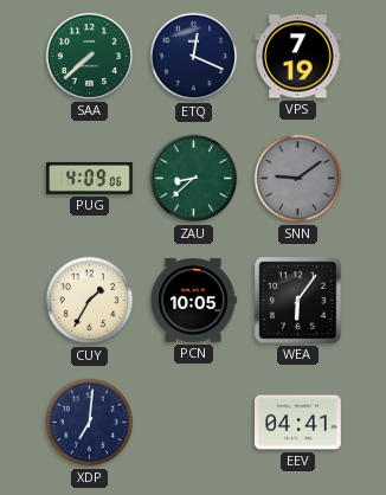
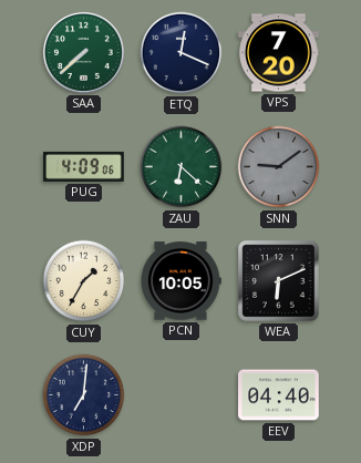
VPS: 7:19 -> 7:20
ZAU: 8:38 -> 6:22
WEA: 6:06 -> 6:11
EEV: 04:41 -> 04:40
